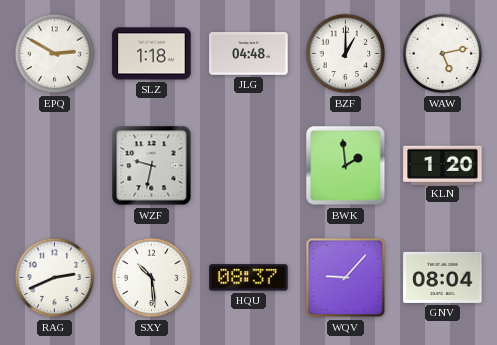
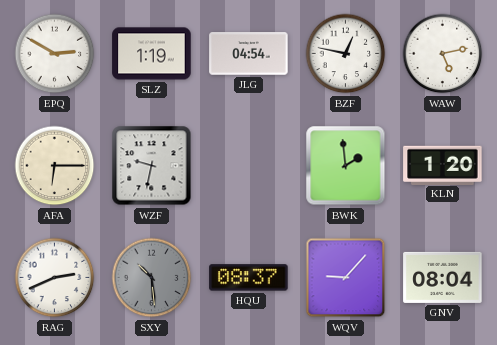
SLZ: 1:18 -> 1:19
JLG: 04:48 -> 04:54
BZF: 1:00 -> 12:47
AFA: none -> 6:15
SXY dial: white -> grey
